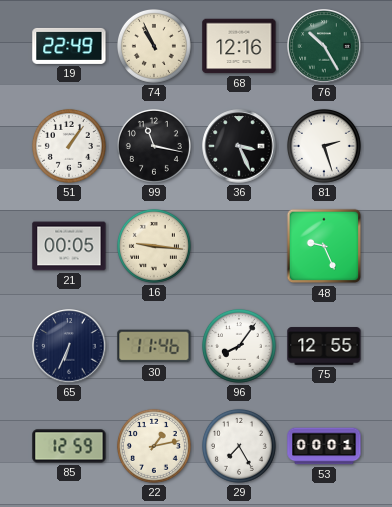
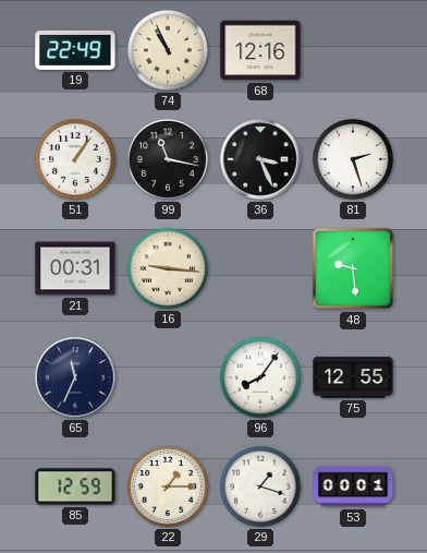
76: 10:25 -> none
21: 00:05 -> 00:31
48: 9:26 -> 9:29
65: 6:34 -> 11:34
30: 11:46 -> none
22: 1:13 -> 1:15
29: 7:25 -> 1:18
